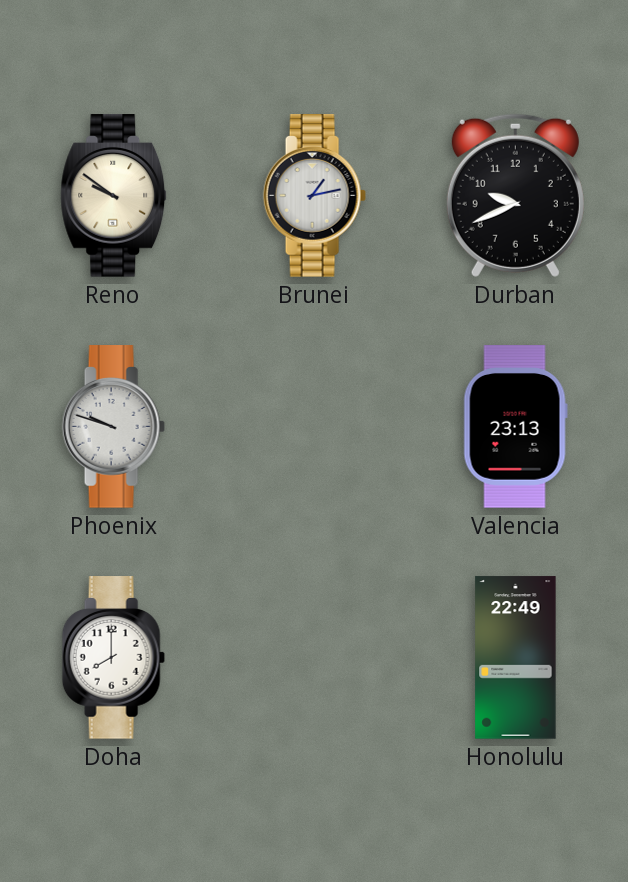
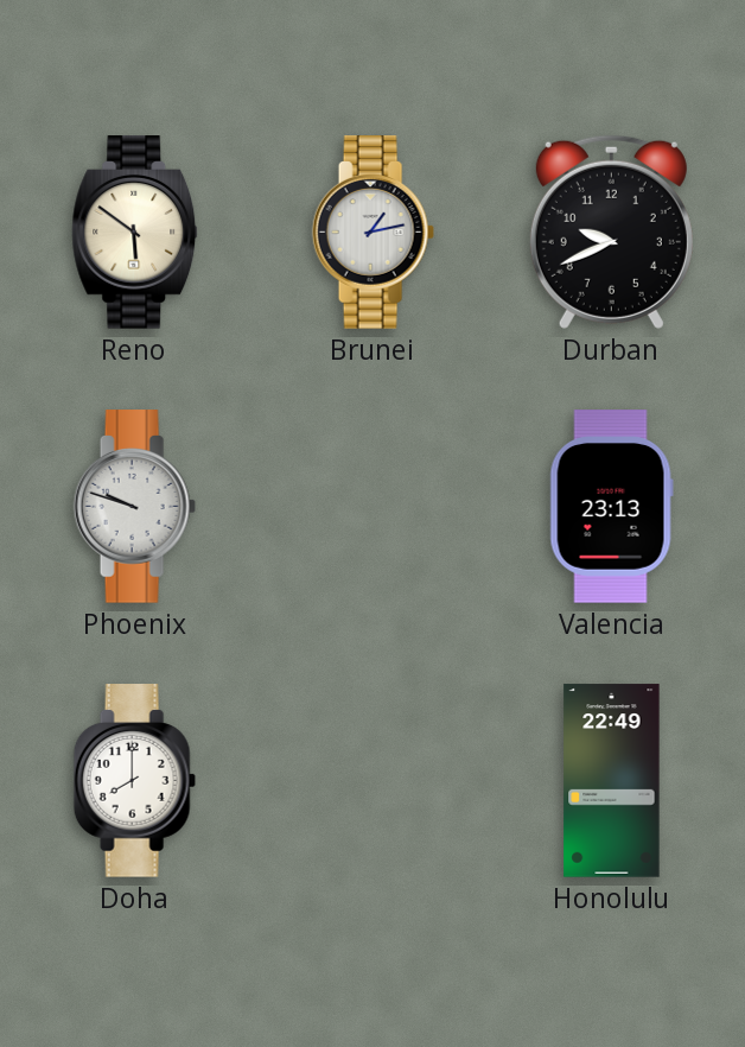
Reno: 9:51 -> 5:51
